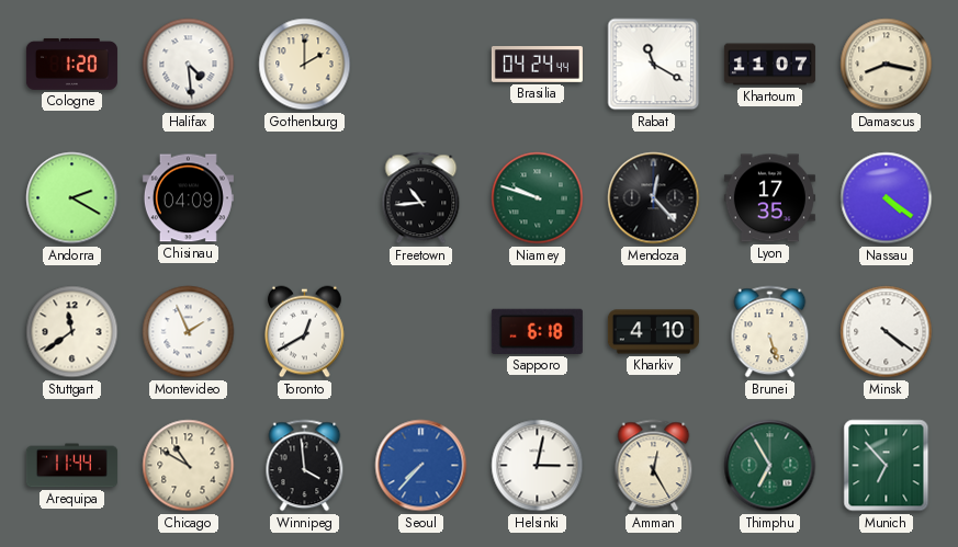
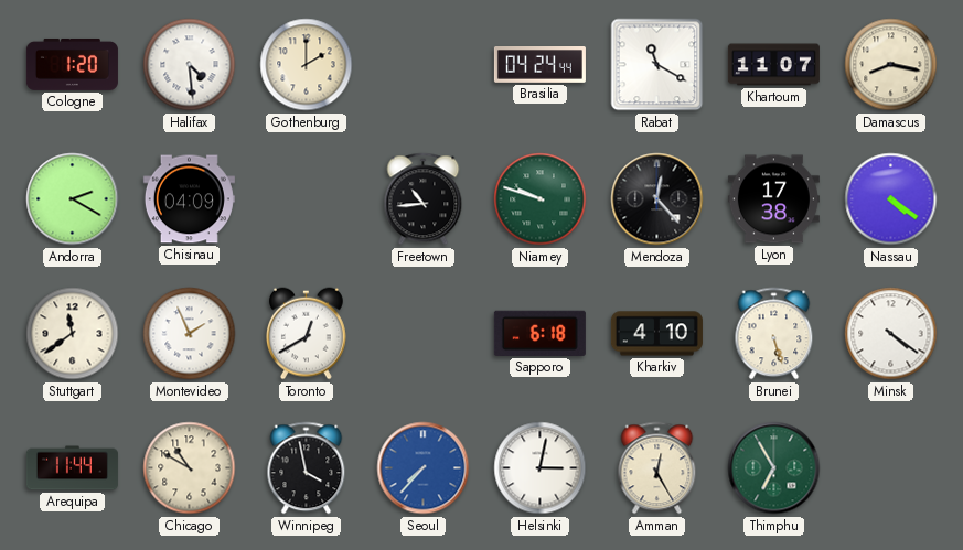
Lyon: 17:35 -> 17:38
Winnipeg: 3:59 -> 3:58
Munich: 6:53 -> none
